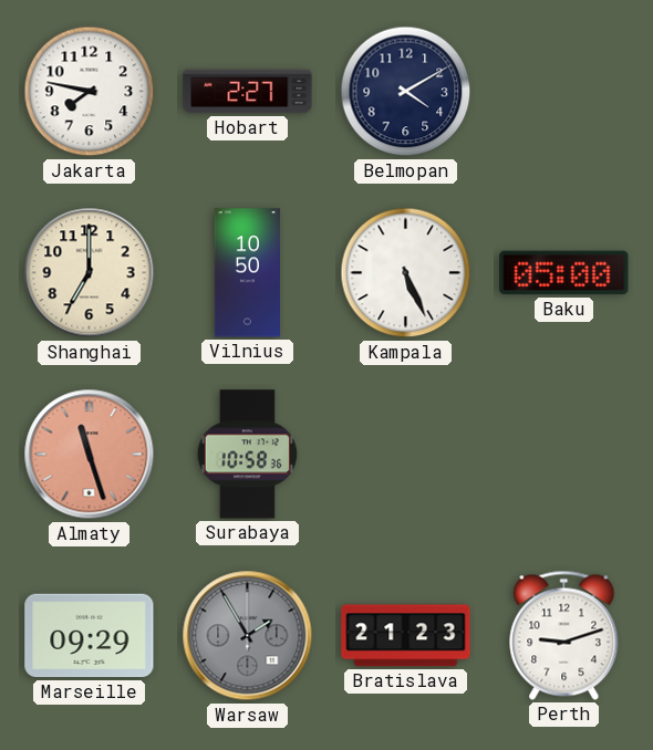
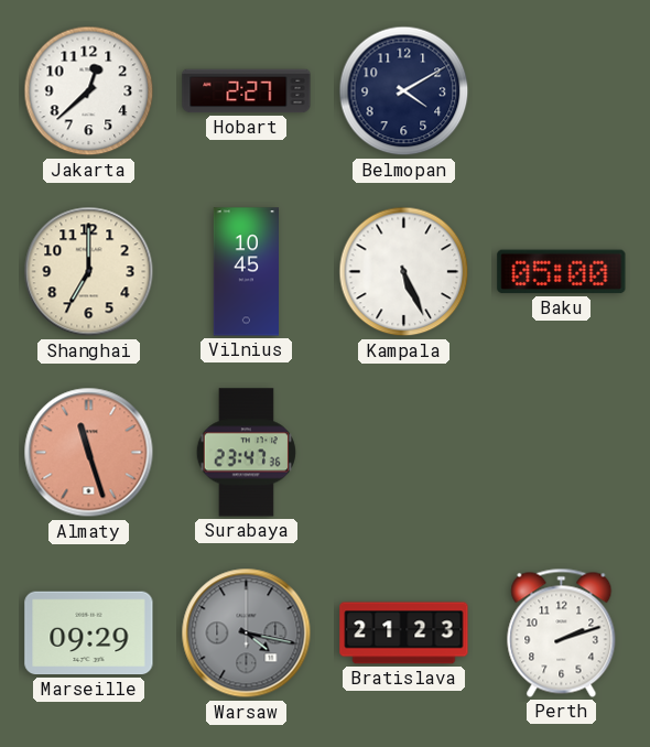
Jakarta: 7:47 -> 12:38
Vilnius: 10:50 -> 10:45
Surabaya: 10:58 -> 23:47
Warsaw: 1:55 -> 4:17
Perth: 9:12 -> 2:12
